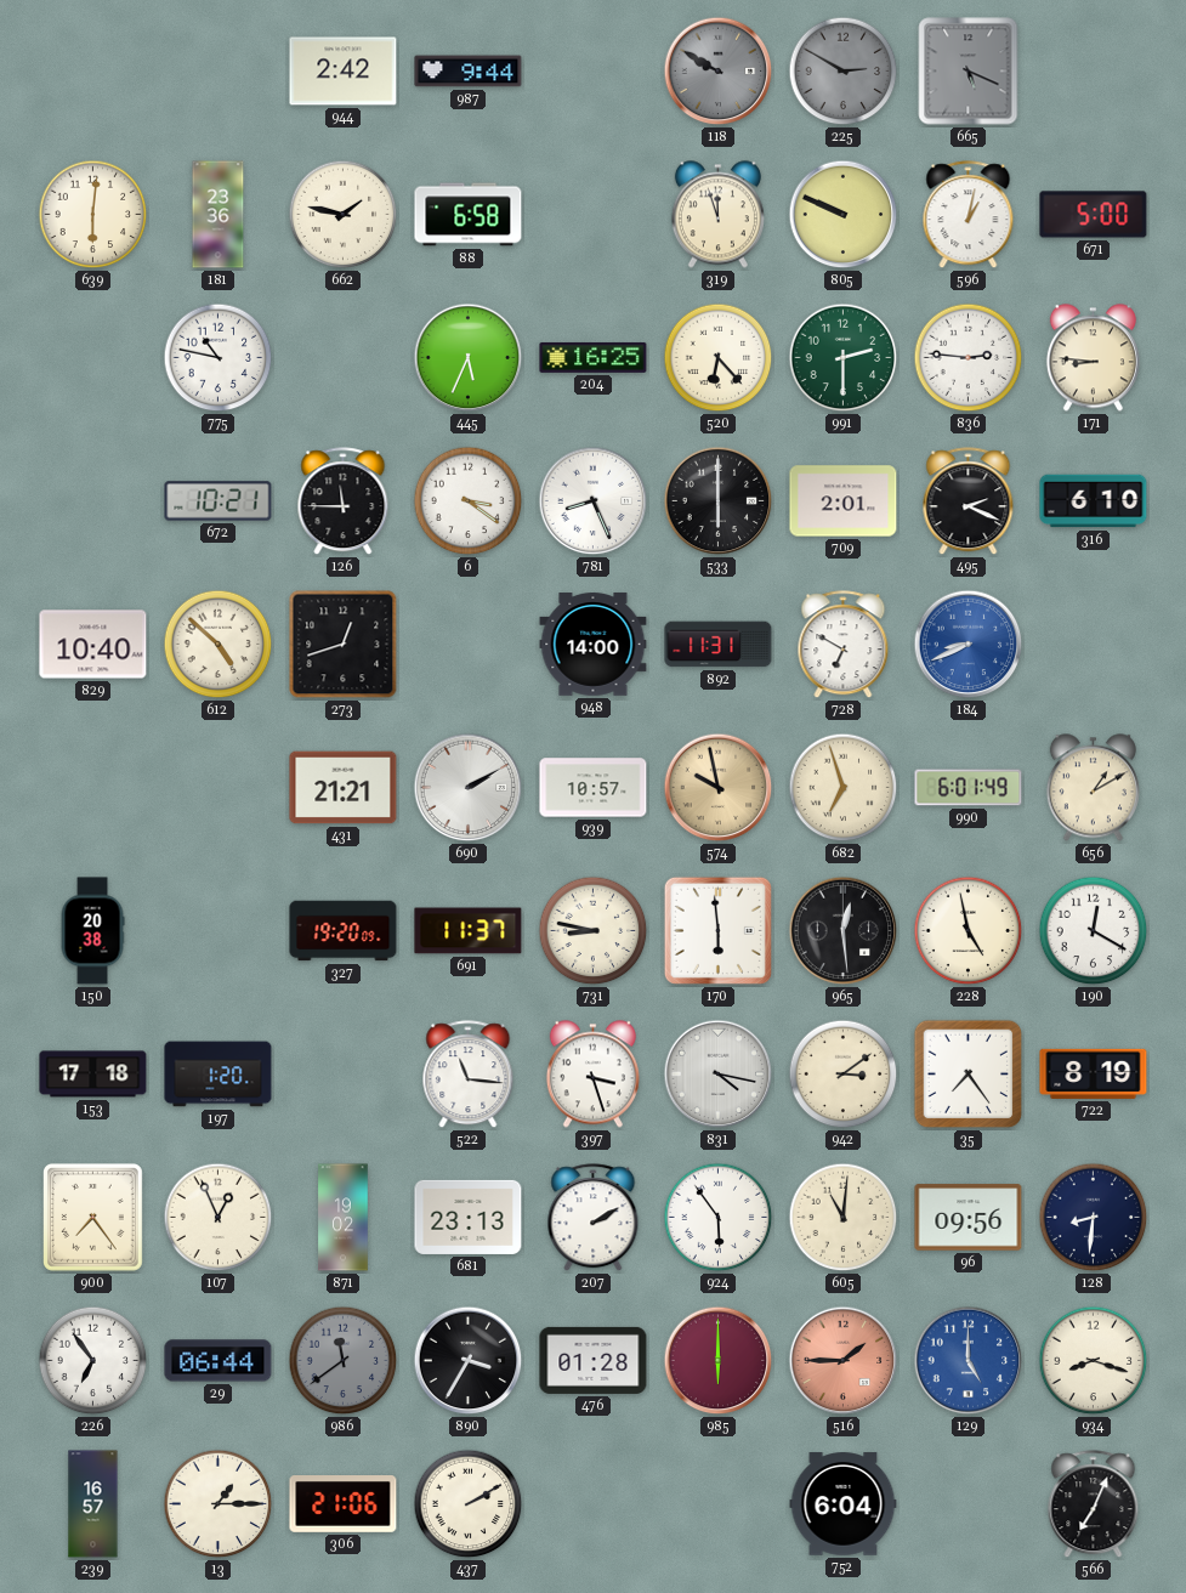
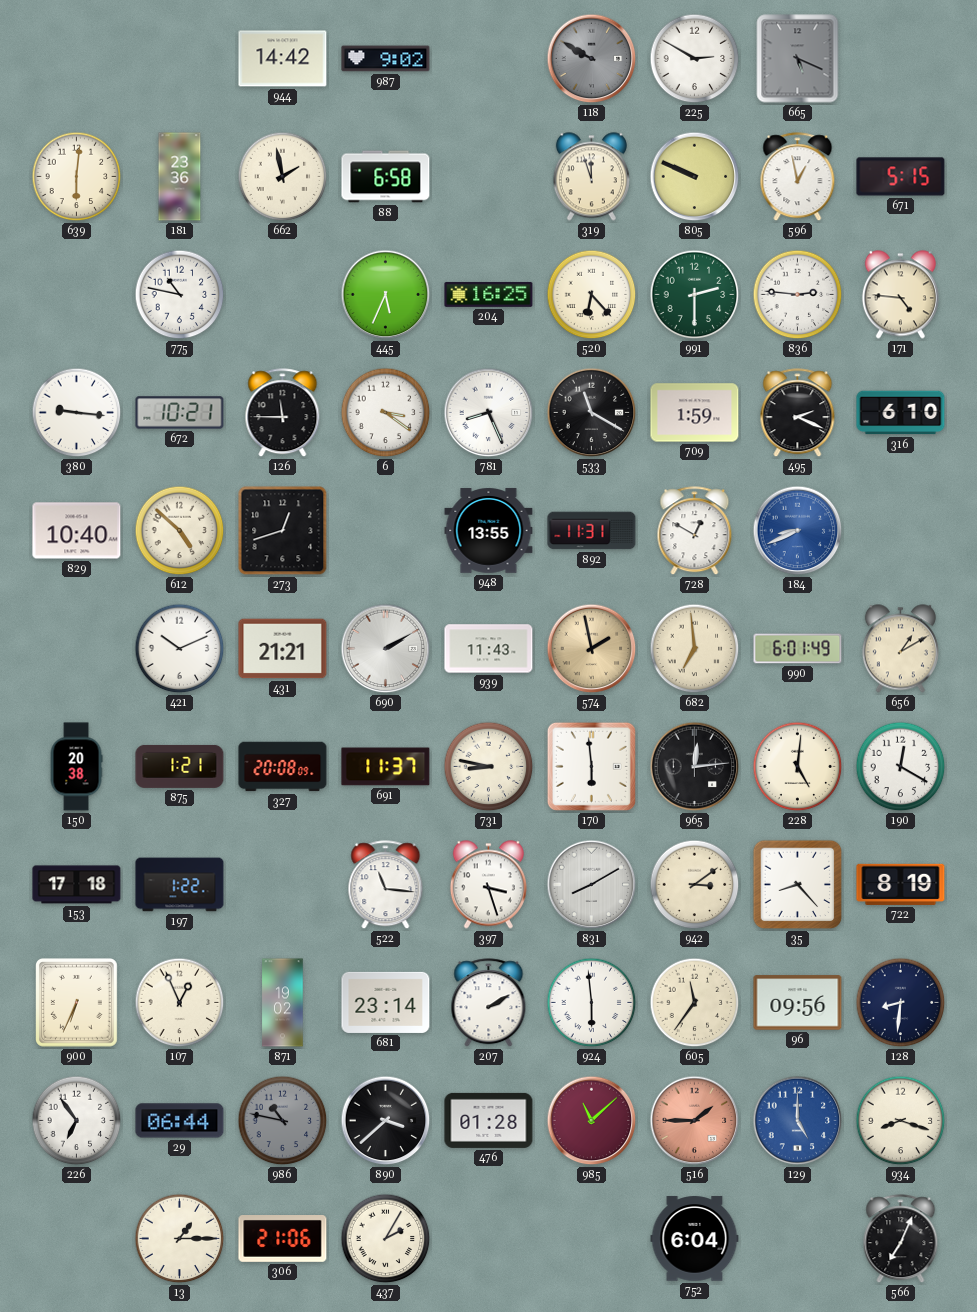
944: 2:42 -> 14:42
987: 9:44 -> 9:02
225 dial: grey -> white
662: 1:47 -> 1:58
596: 1:02 -> 12:58
671: 5:00 -> 5:15
171: 8:46 -> 4:46
380: none -> 9:16
533: 6:00 -> 11:20
709: 2:01 -> 1:59
948: 14:00 -> 13:55
728: 6:50 -> 12:50
421: none -> 10:11
939: 10:57 -> 11:43
574: 9:58 -> 1:58
682: 6:57 -> 6:59
875: none -> 1:21
327: 19:20 -> 20:08
965: 12:29 -> 12:14
228: 4:58 -> 5:01
197: 1:20 -> 1:22
831: 4:17 -> 8:10
35: 7:24 -> 8:23
900: 7:24 -> 6:34
681: 23:13 -> 23:14
924: 5:54 -> 5:59
605: 11:01 -> 11:36
986: 11:39 -> 10:47
890: 3:35 -> 3:38
985: 6:00 -> 11:08
239: 16:57 -> none
437: 2:10 -> 2:05
